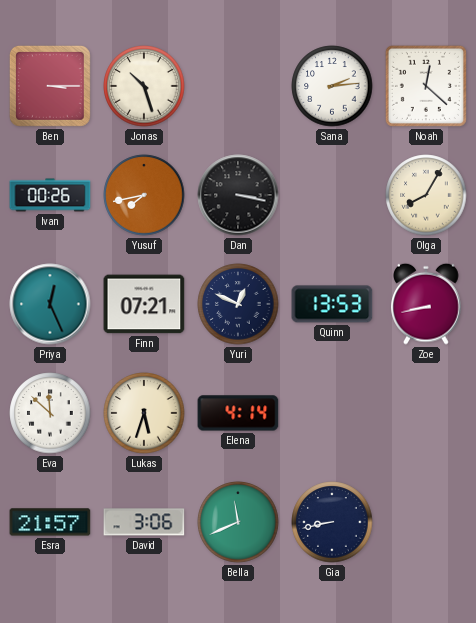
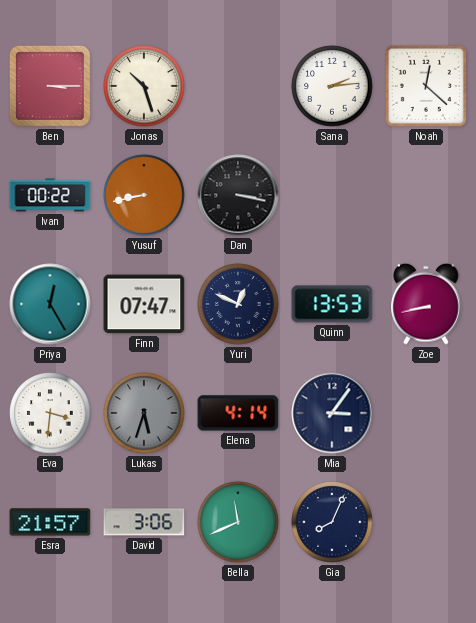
Ivan: 00:26 -> 00:22
Yusuf: 7:43 -> 8:43
Olga: 8:05 -> none
Priya: 12:26 -> 12:25
Finn: 07:21 -> 07:47
Eva: 11:52 -> 3:31
Lukas dial: cream -> grey
Mia: none -> 3:06
Gia: 8:43 -> 8:04
